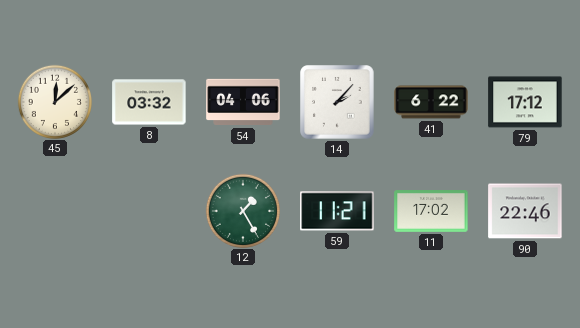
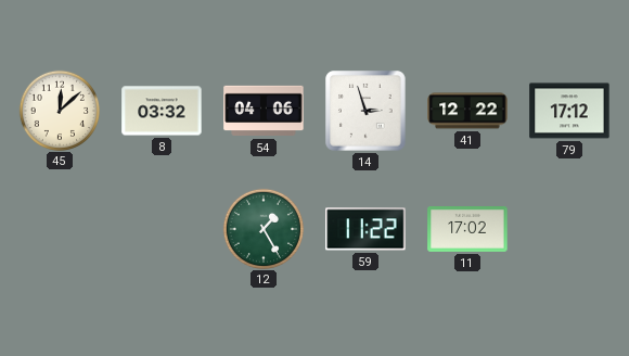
14: 2:07 -> 2:57
41: 6:22 -> 12:22
59: 11:21 -> 11:22
90: 22:46 -> none
